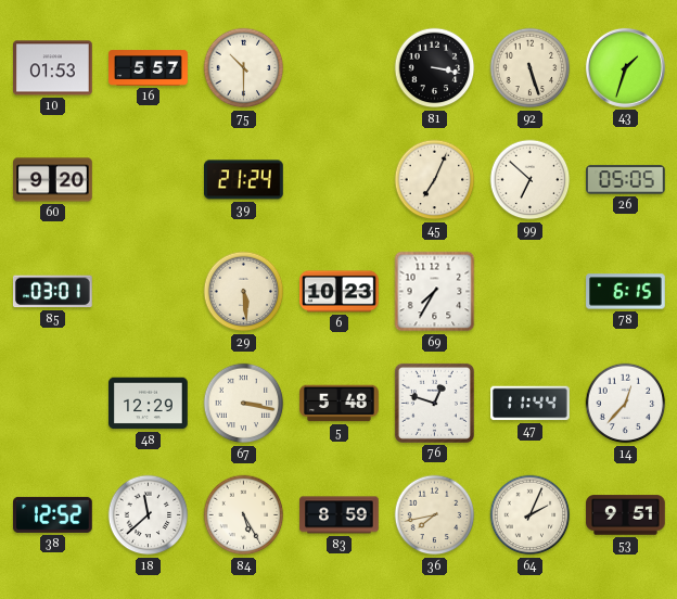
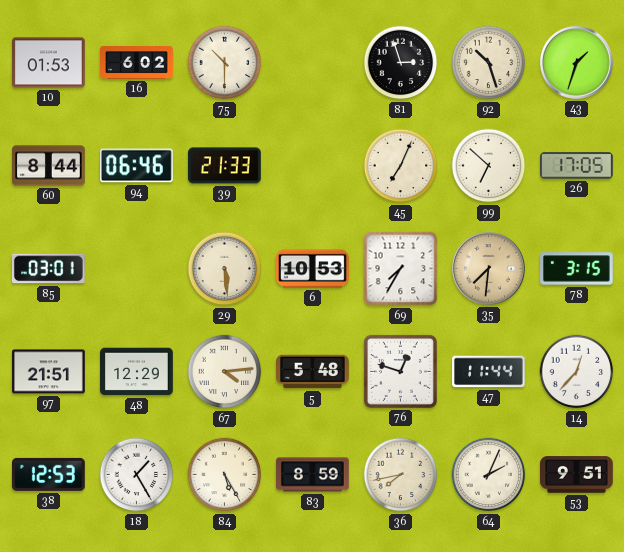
16: 5:57 -> 6:02
81: 3:17 -> 2:57
92: 5:27 -> 10:27
60: 9:20 -> 8:44
94: none -> 06:46
39: 21:24 -> 21:33
26: 05:05 -> 17:05
6: 10:23 -> 10:53
35: none -> 7:31
78: 6:15 -> 3:15
97: none -> 21:51
67: 3:17 -> 4:14
38: 12:52 -> 12:53
18: 11:38 -> 1:25
